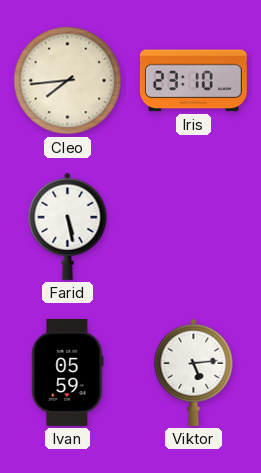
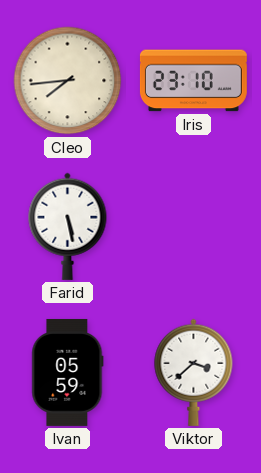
Viktor: 5:14 -> 3:38
